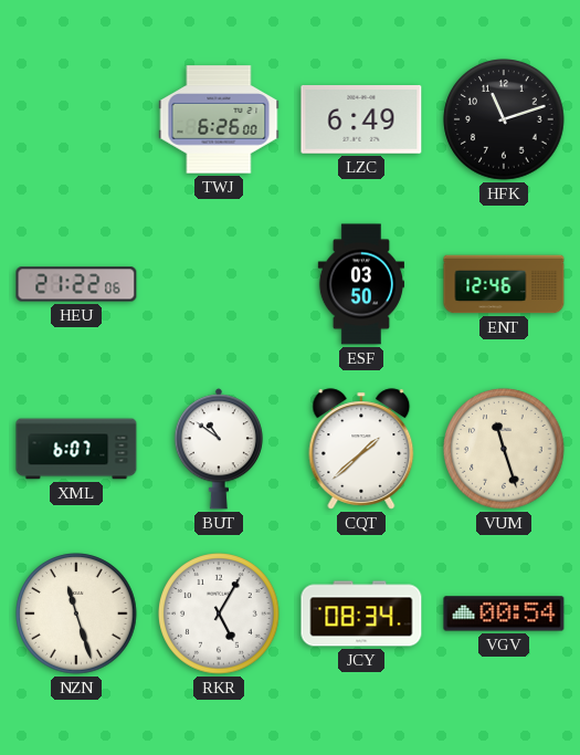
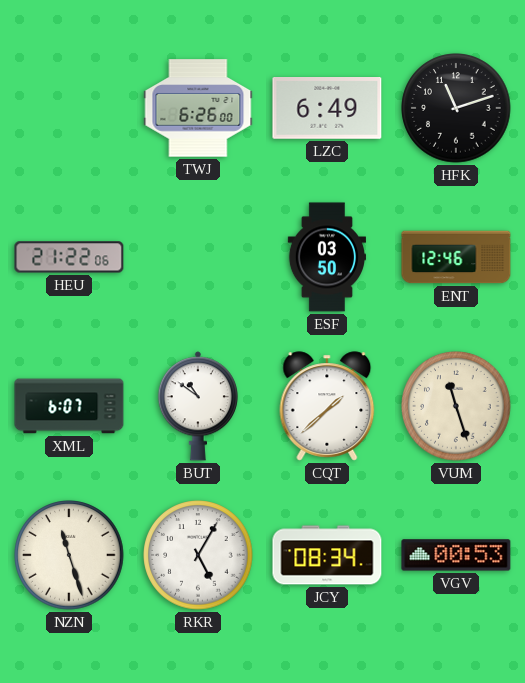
VGV: 00:54 -> 00:53
